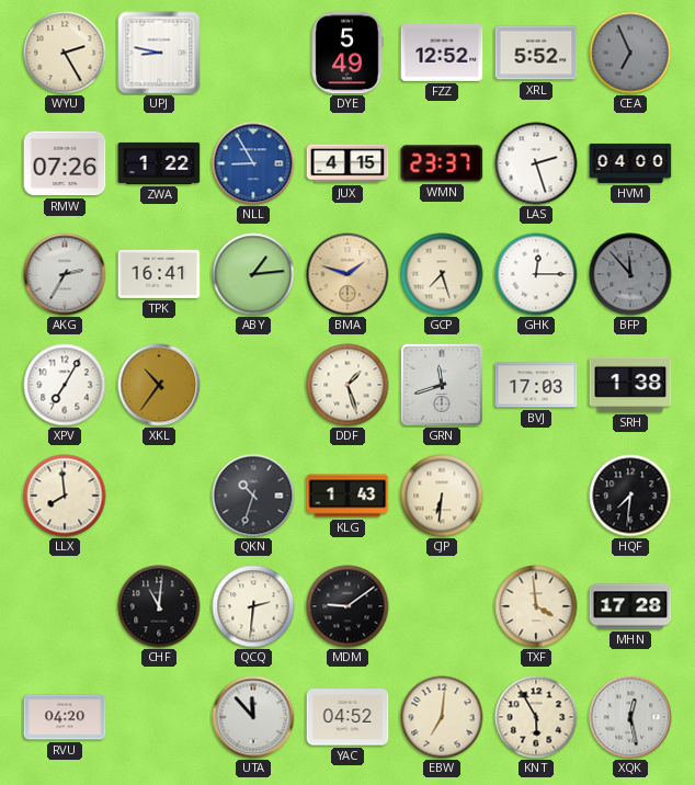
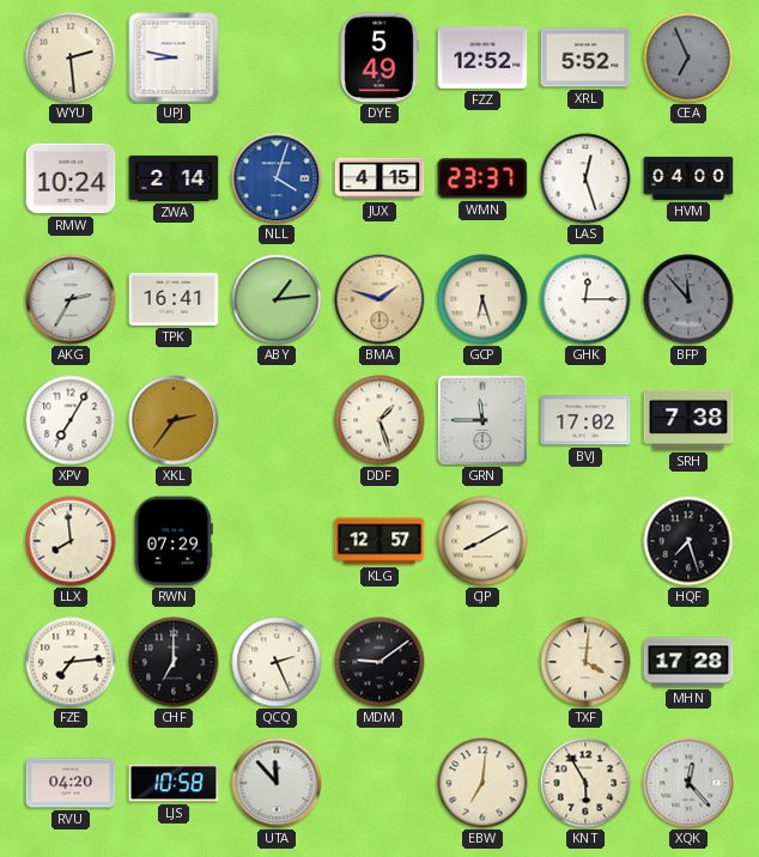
WYU: 2:25 -> 2:29
RMW: 07:26 -> 10:24
ZWA: 1:22 -> 2:14
NLL: 8:55 -> 4:03
LAS: 2:27 -> 12:27
GCP: 7:27 -> 6:27
XKL: 10:36 -> 2:36
GRN: 11:42 -> 11:45
BVJ: 17:03 -> 17:02
SRH: 1:38 -> 7:38
RWN: none -> 07:29
QKN: 10:33 -> none
KLG: 1:43 -> 12:57
CJP: 6:31 -> 8:10
HQF: 7:31 -> 7:27
FZE: none -> 7:14
CHF: 11:01 -> 7:00
QCQ: 2:31 -> 2:26
TXF: 3:59 -> 4:01
LJS: none -> 10:58
YAC: 04:52 -> none
XQK: 12:28 -> 12:23
